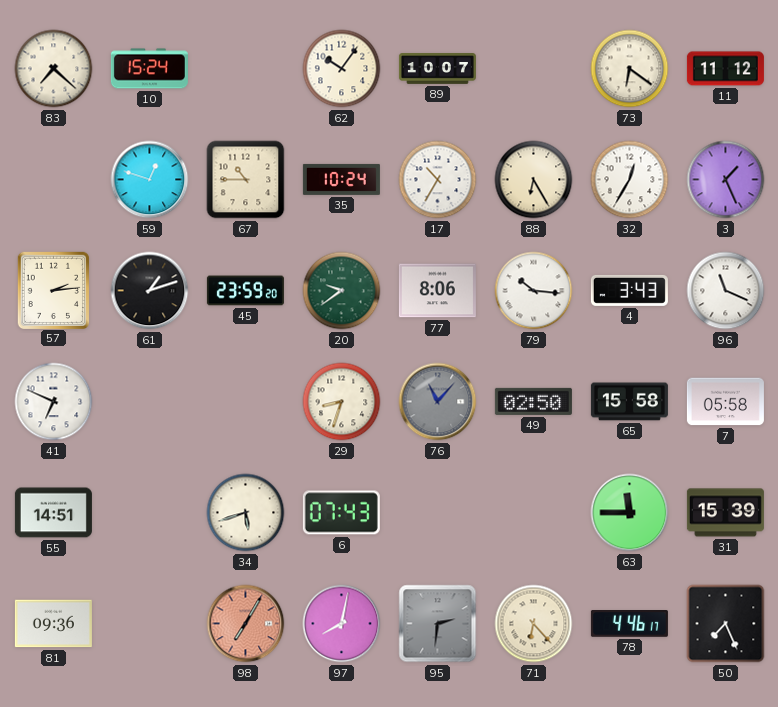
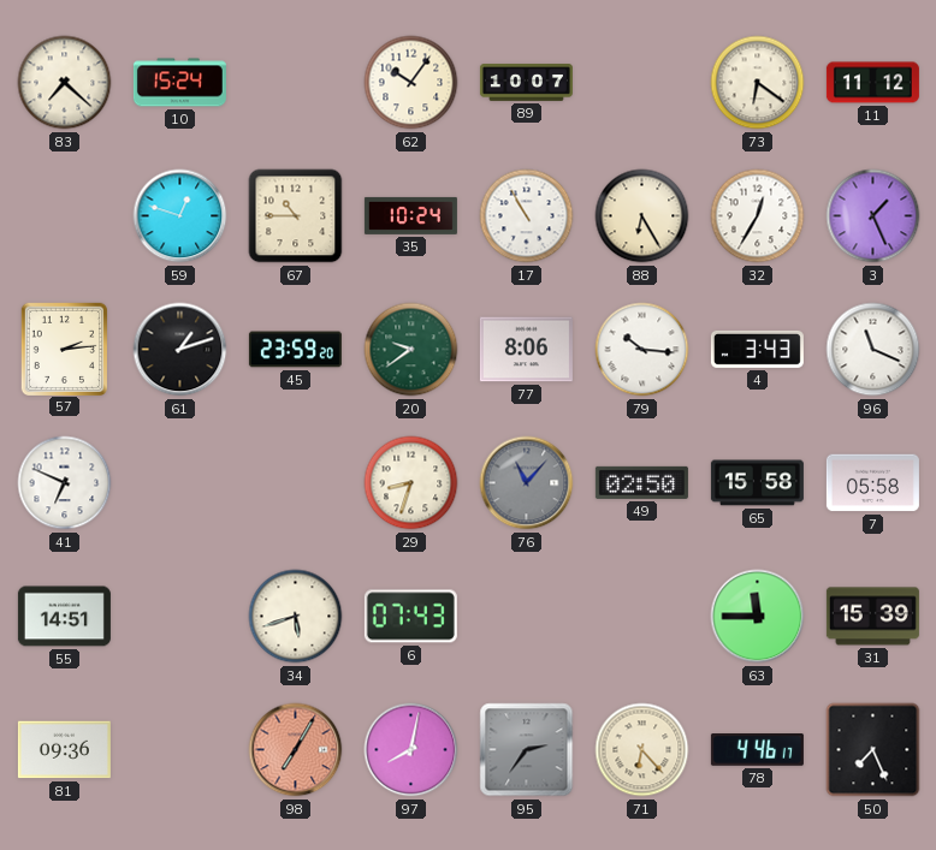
17: 10:35 -> 10:55
95: 2:31 -> 2:36
